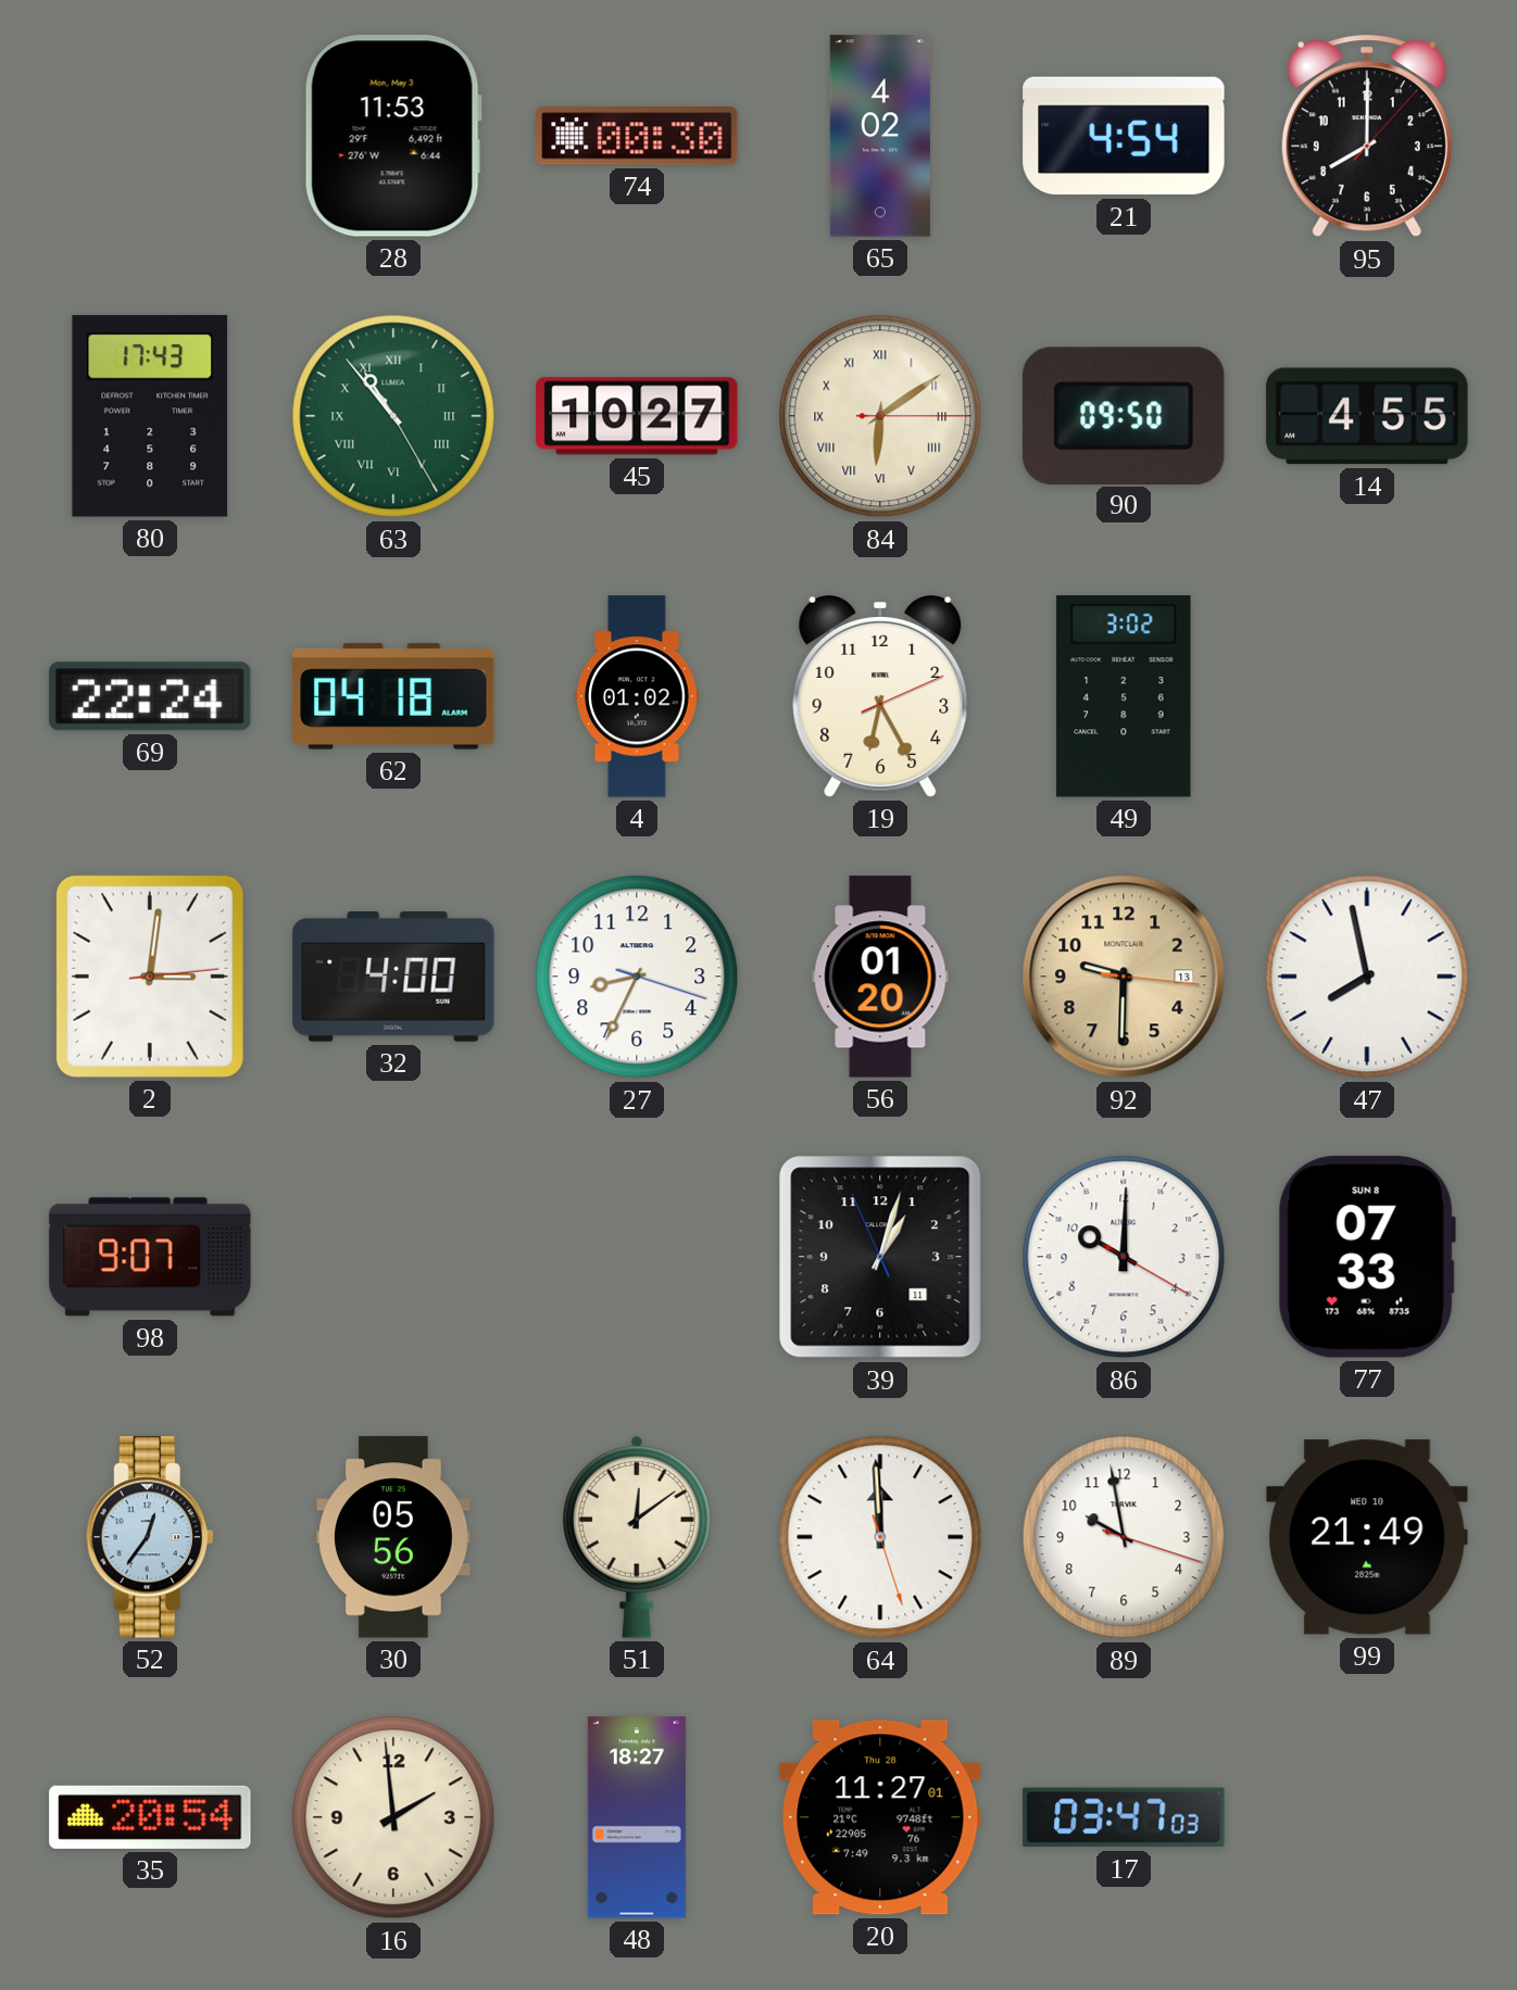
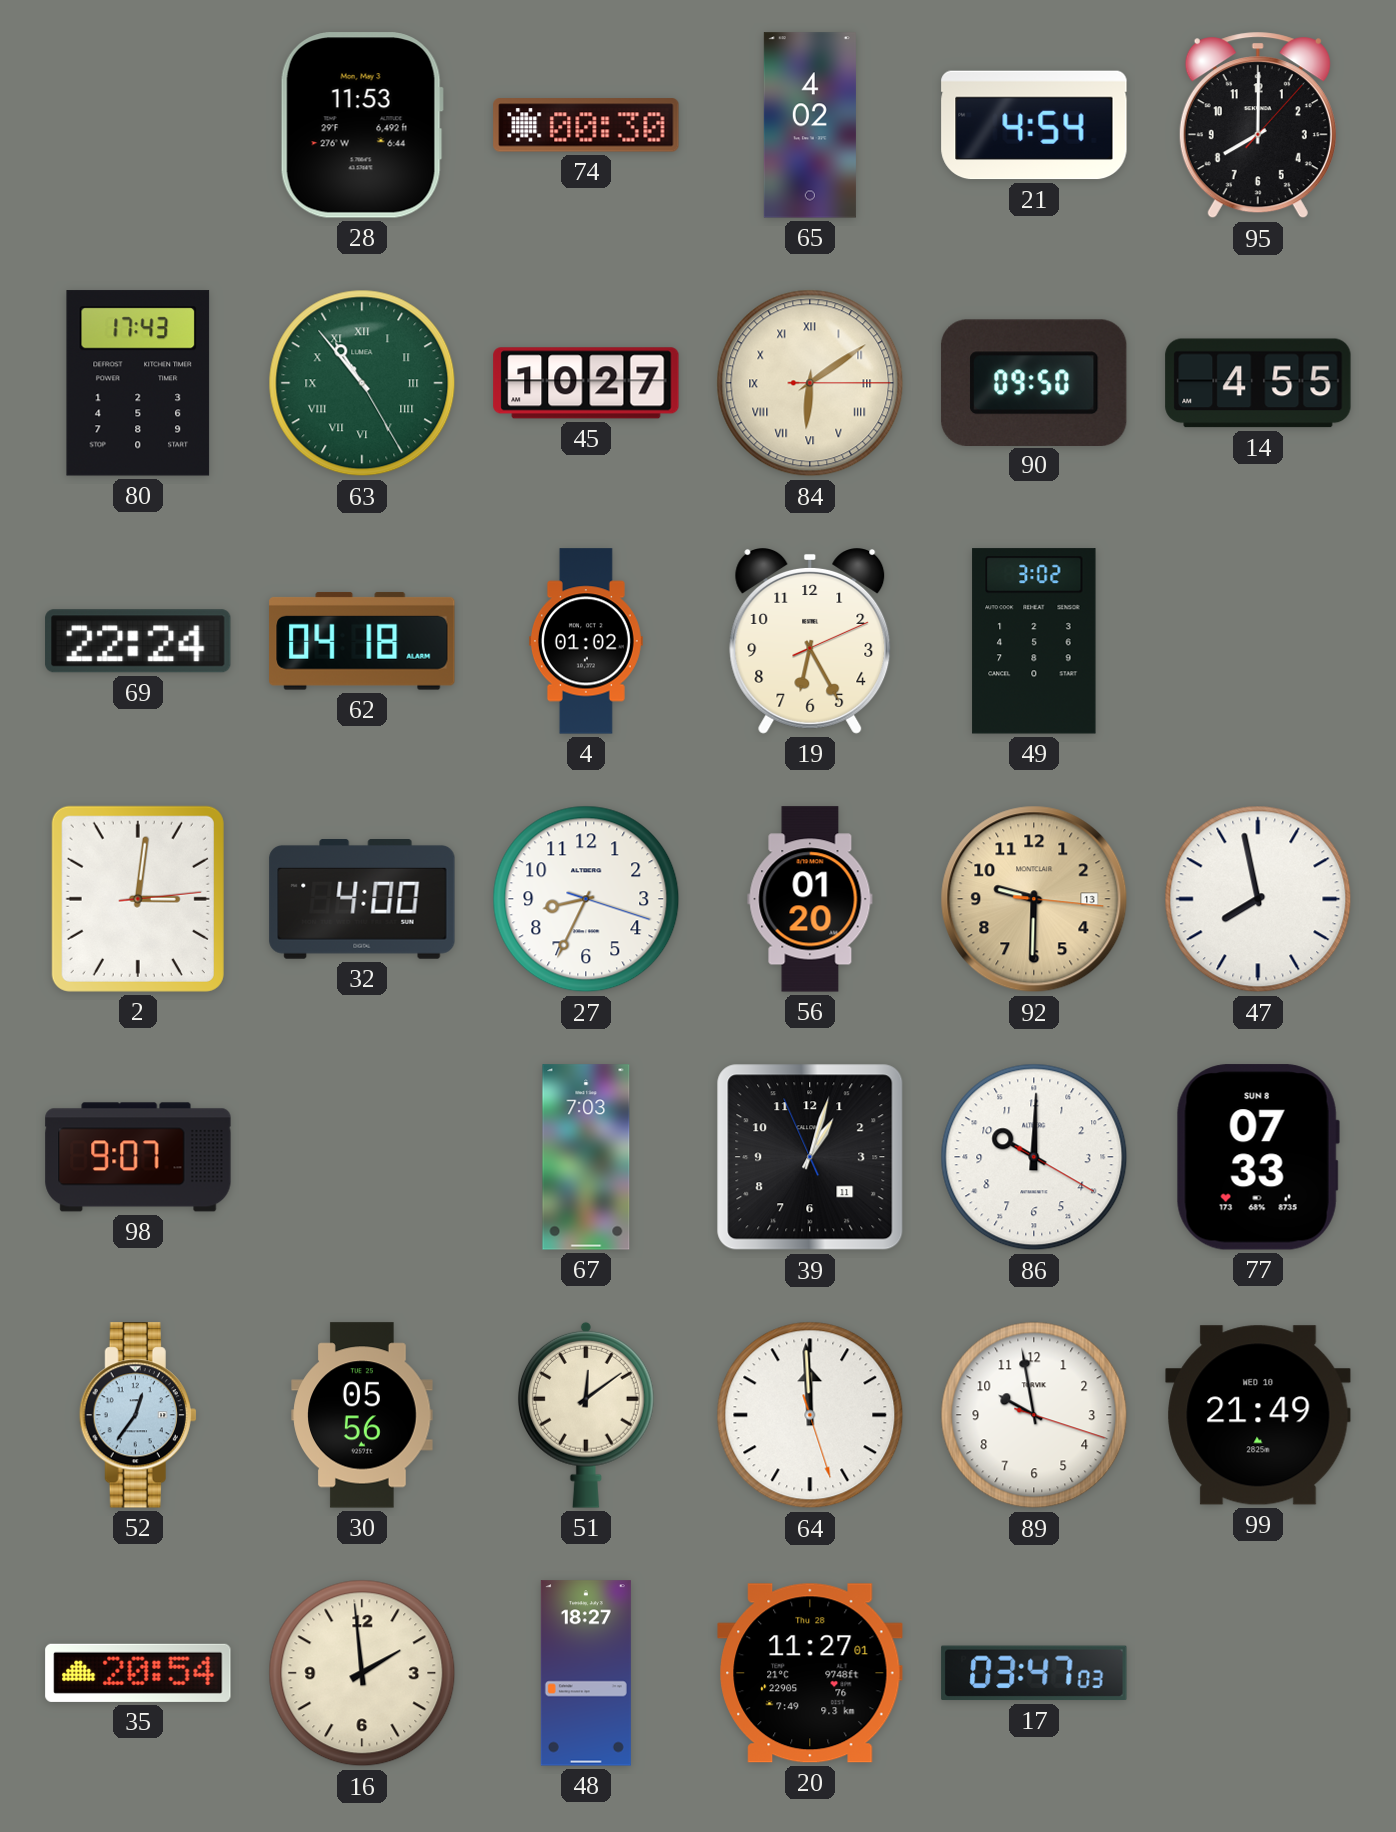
67: none -> 7:03
